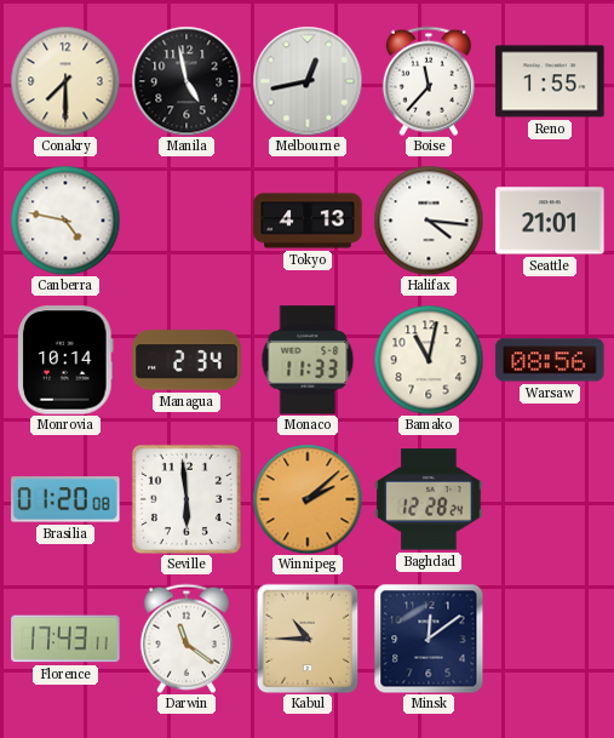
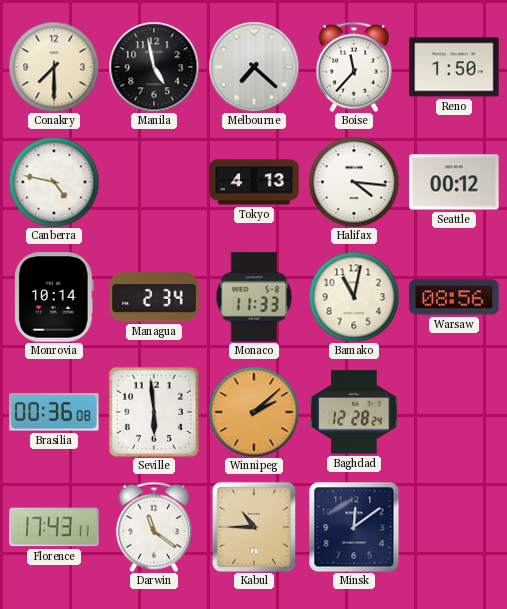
Melbourne: 12:43 -> 7:22
Reno: 1:55 -> 1:50
Seattle: 21:01 -> 00:12
Brasilia: 01:20 -> 00:36
